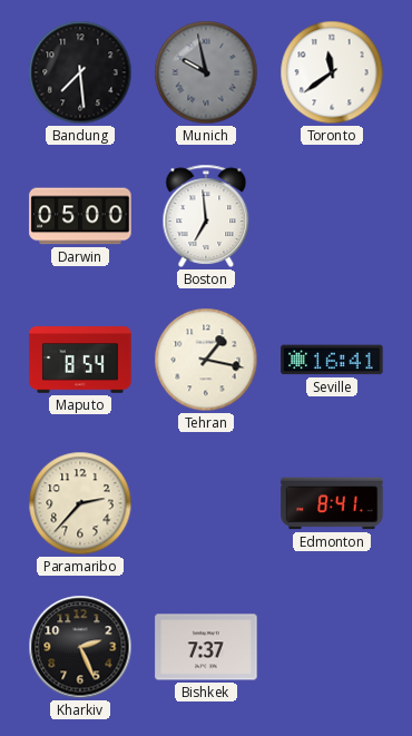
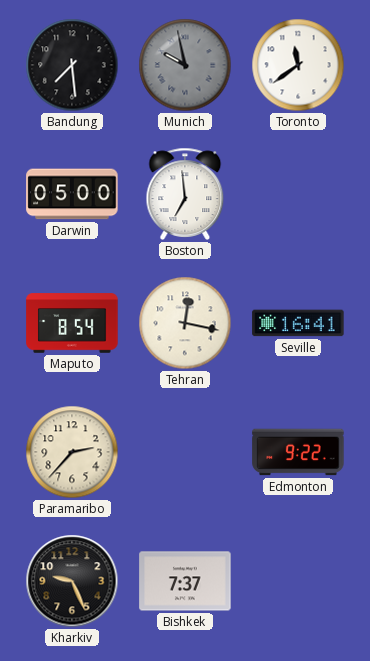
Tehran: 1:17 -> 12:17
Edmonton: 8:41 -> 9:22
Kharkiv: 2:26 -> 9:26
